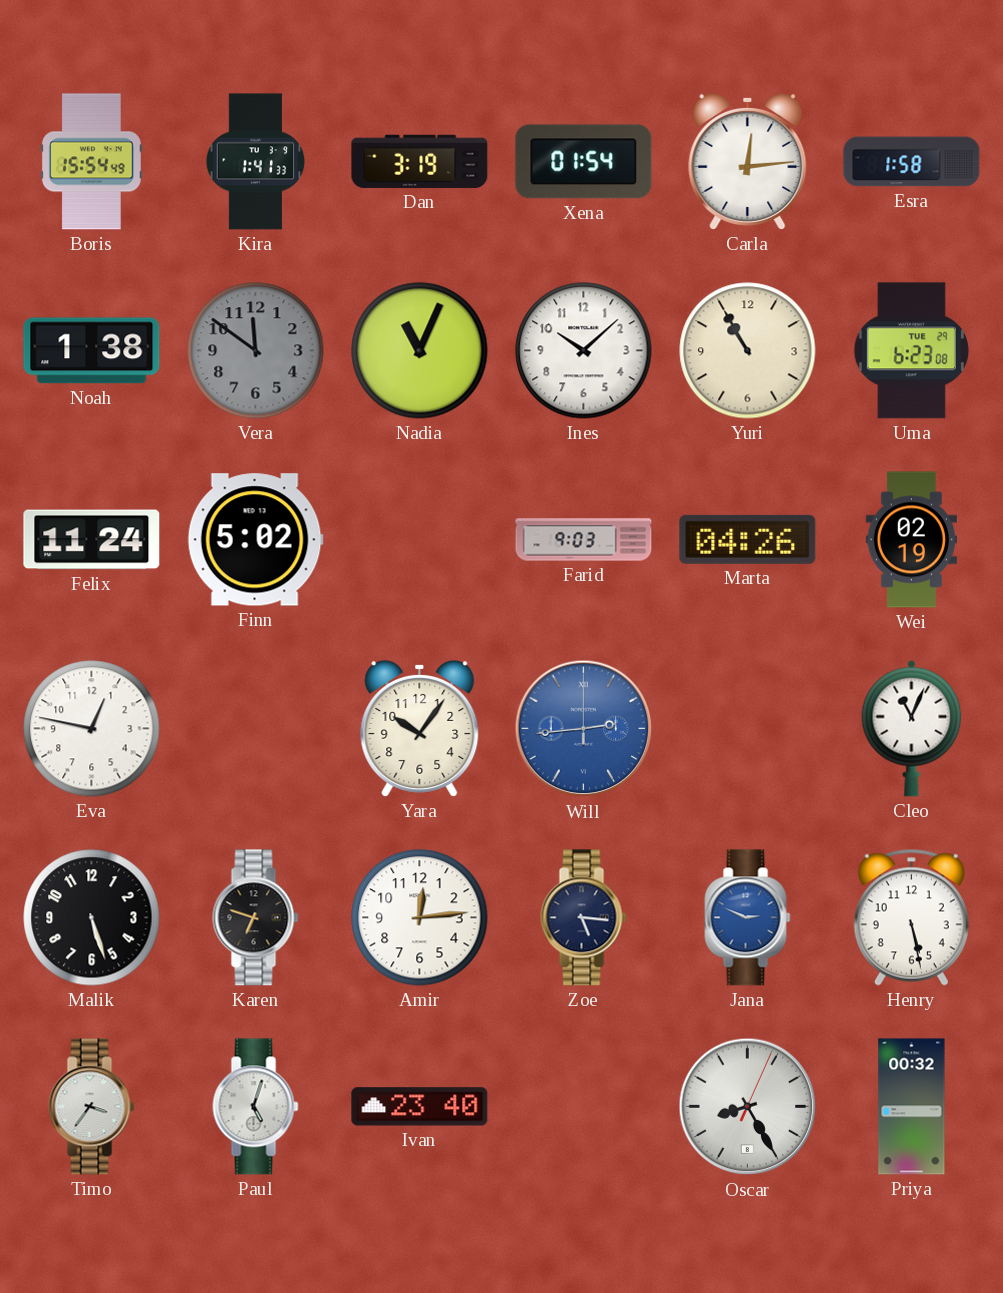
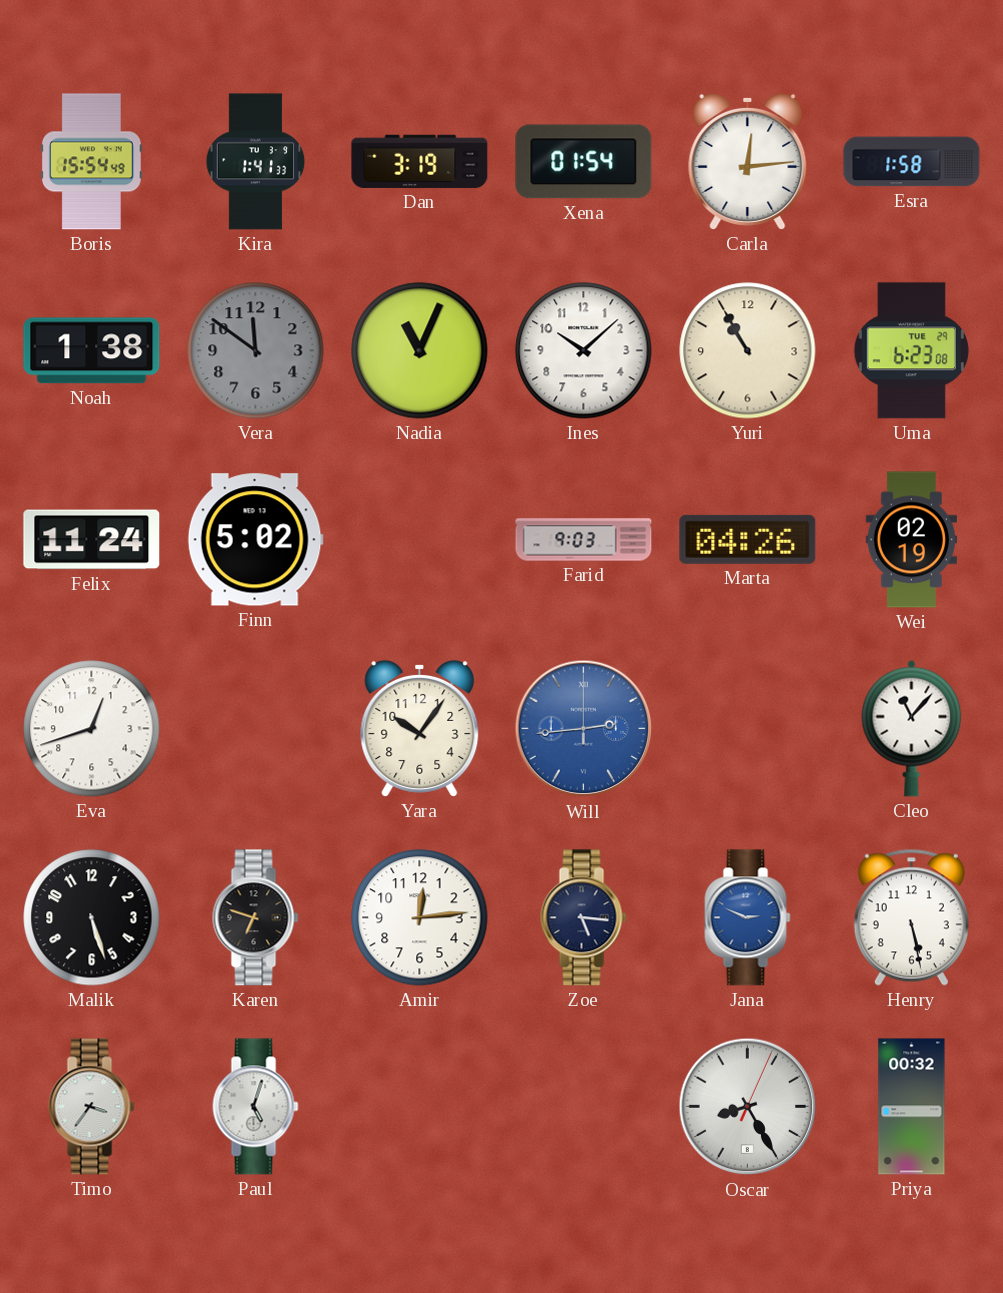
Eva: 12:47 -> 12:42
Cleo: 11:04 -> 11:07
Ivan: 23:40 -> none
